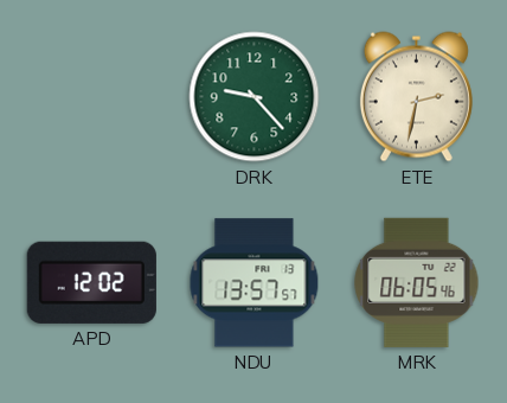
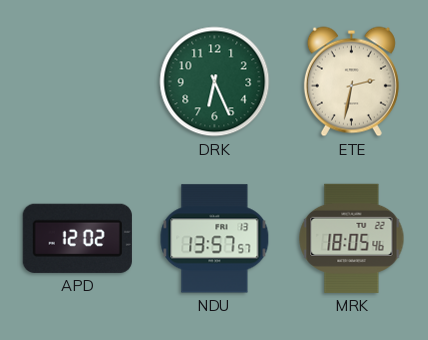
DRK: 9:23 -> 6:26
MRK: 06:05 -> 18:05
